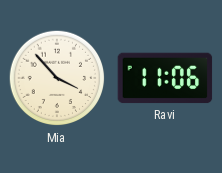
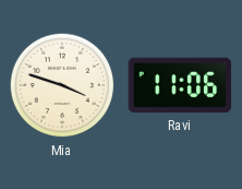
Mia: 3:53 -> 3:48
